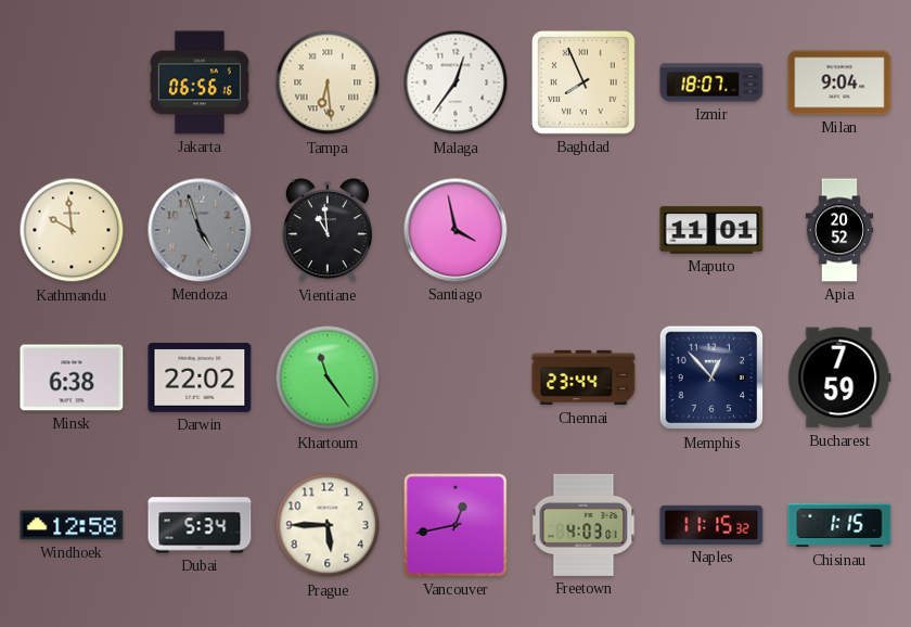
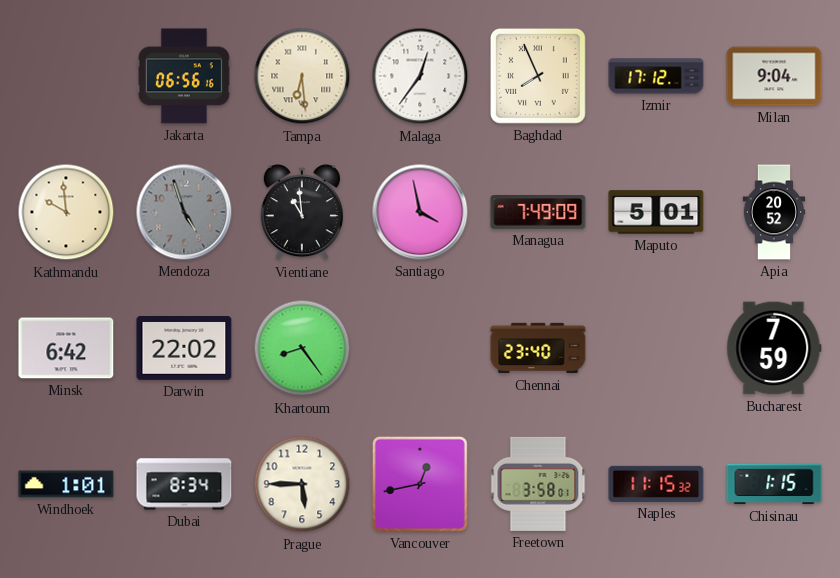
Izmir: 18:07 -> 17:12
Managua: none -> 7:49
Maputo: 11:01 -> 5:01
Minsk: 6:38 -> 6:42
Khartoum: 11:24 -> 8:24
Chennai: 23:44 -> 23:40
Memphis: 12:53 -> none
Windhoek: 12:58 -> 1:01
Dubai: 5:34 -> 8:34
Freetown: 4:03 -> 3:58
